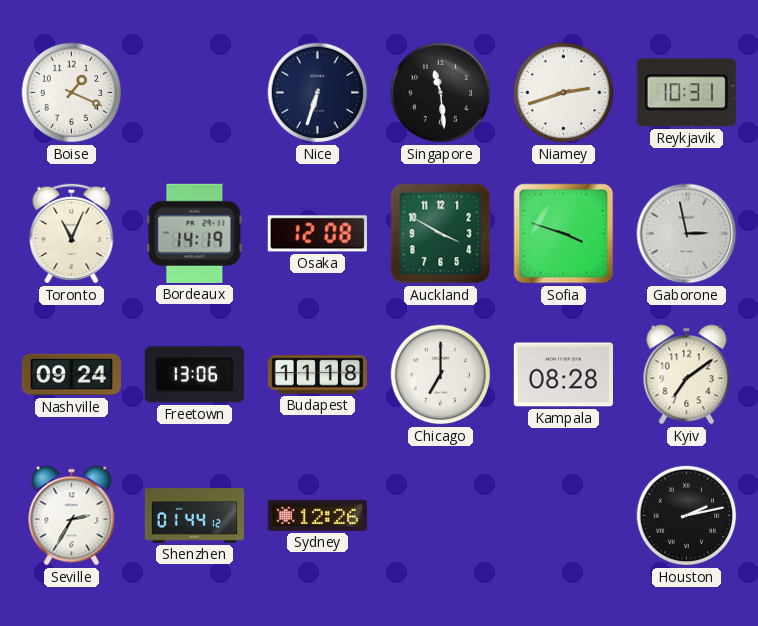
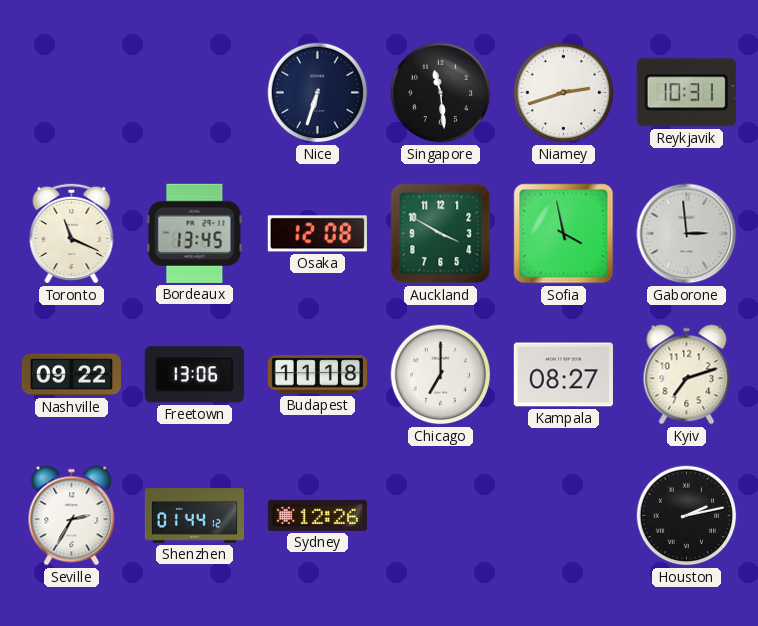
Boise: 1:19 -> none
Toronto: 11:04 -> 11:19
Bordeaux: 14:19 -> 13:45
Sofia: 3:48 -> 3:58
Gaborone: 2:58 -> 2:59
Nashville: 09:24 -> 09:22
Kampala: 08:28 -> 08:27
Kyiv: 7:09 -> 7:12
